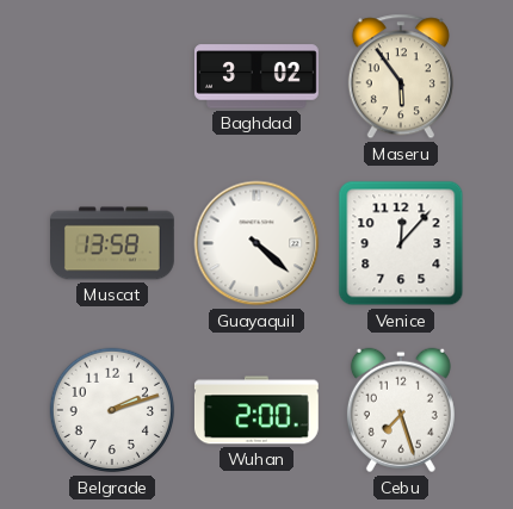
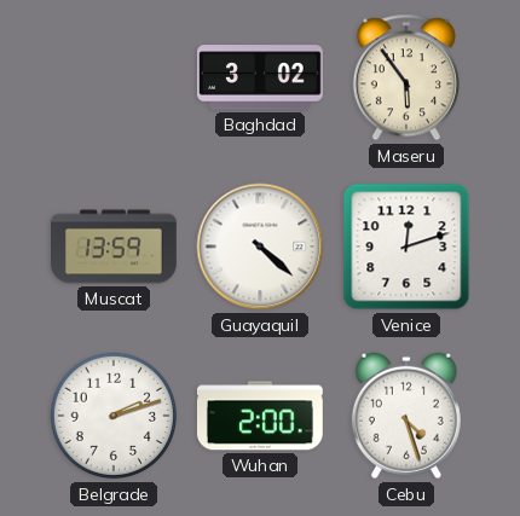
Muscat: 13:58 -> 13:59
Venice: 12:07 -> 12:12
Cebu: 7:27 -> 4:27
